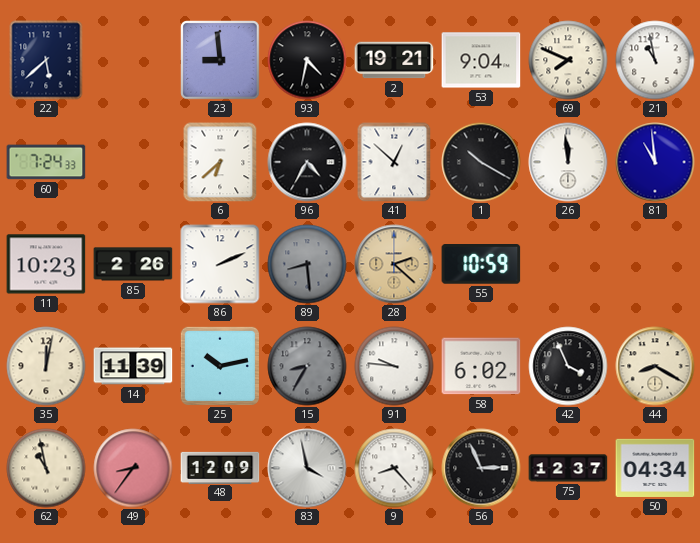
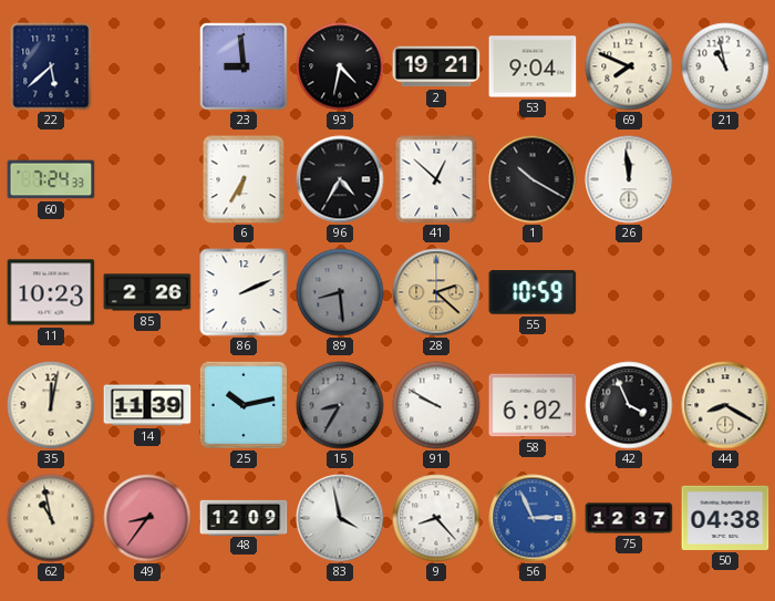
6: 6:38 -> 6:35
81: 10:59 -> none
91: 9:46 -> 9:50
56 dial: black -> blue
50: 04:34 -> 04:38
